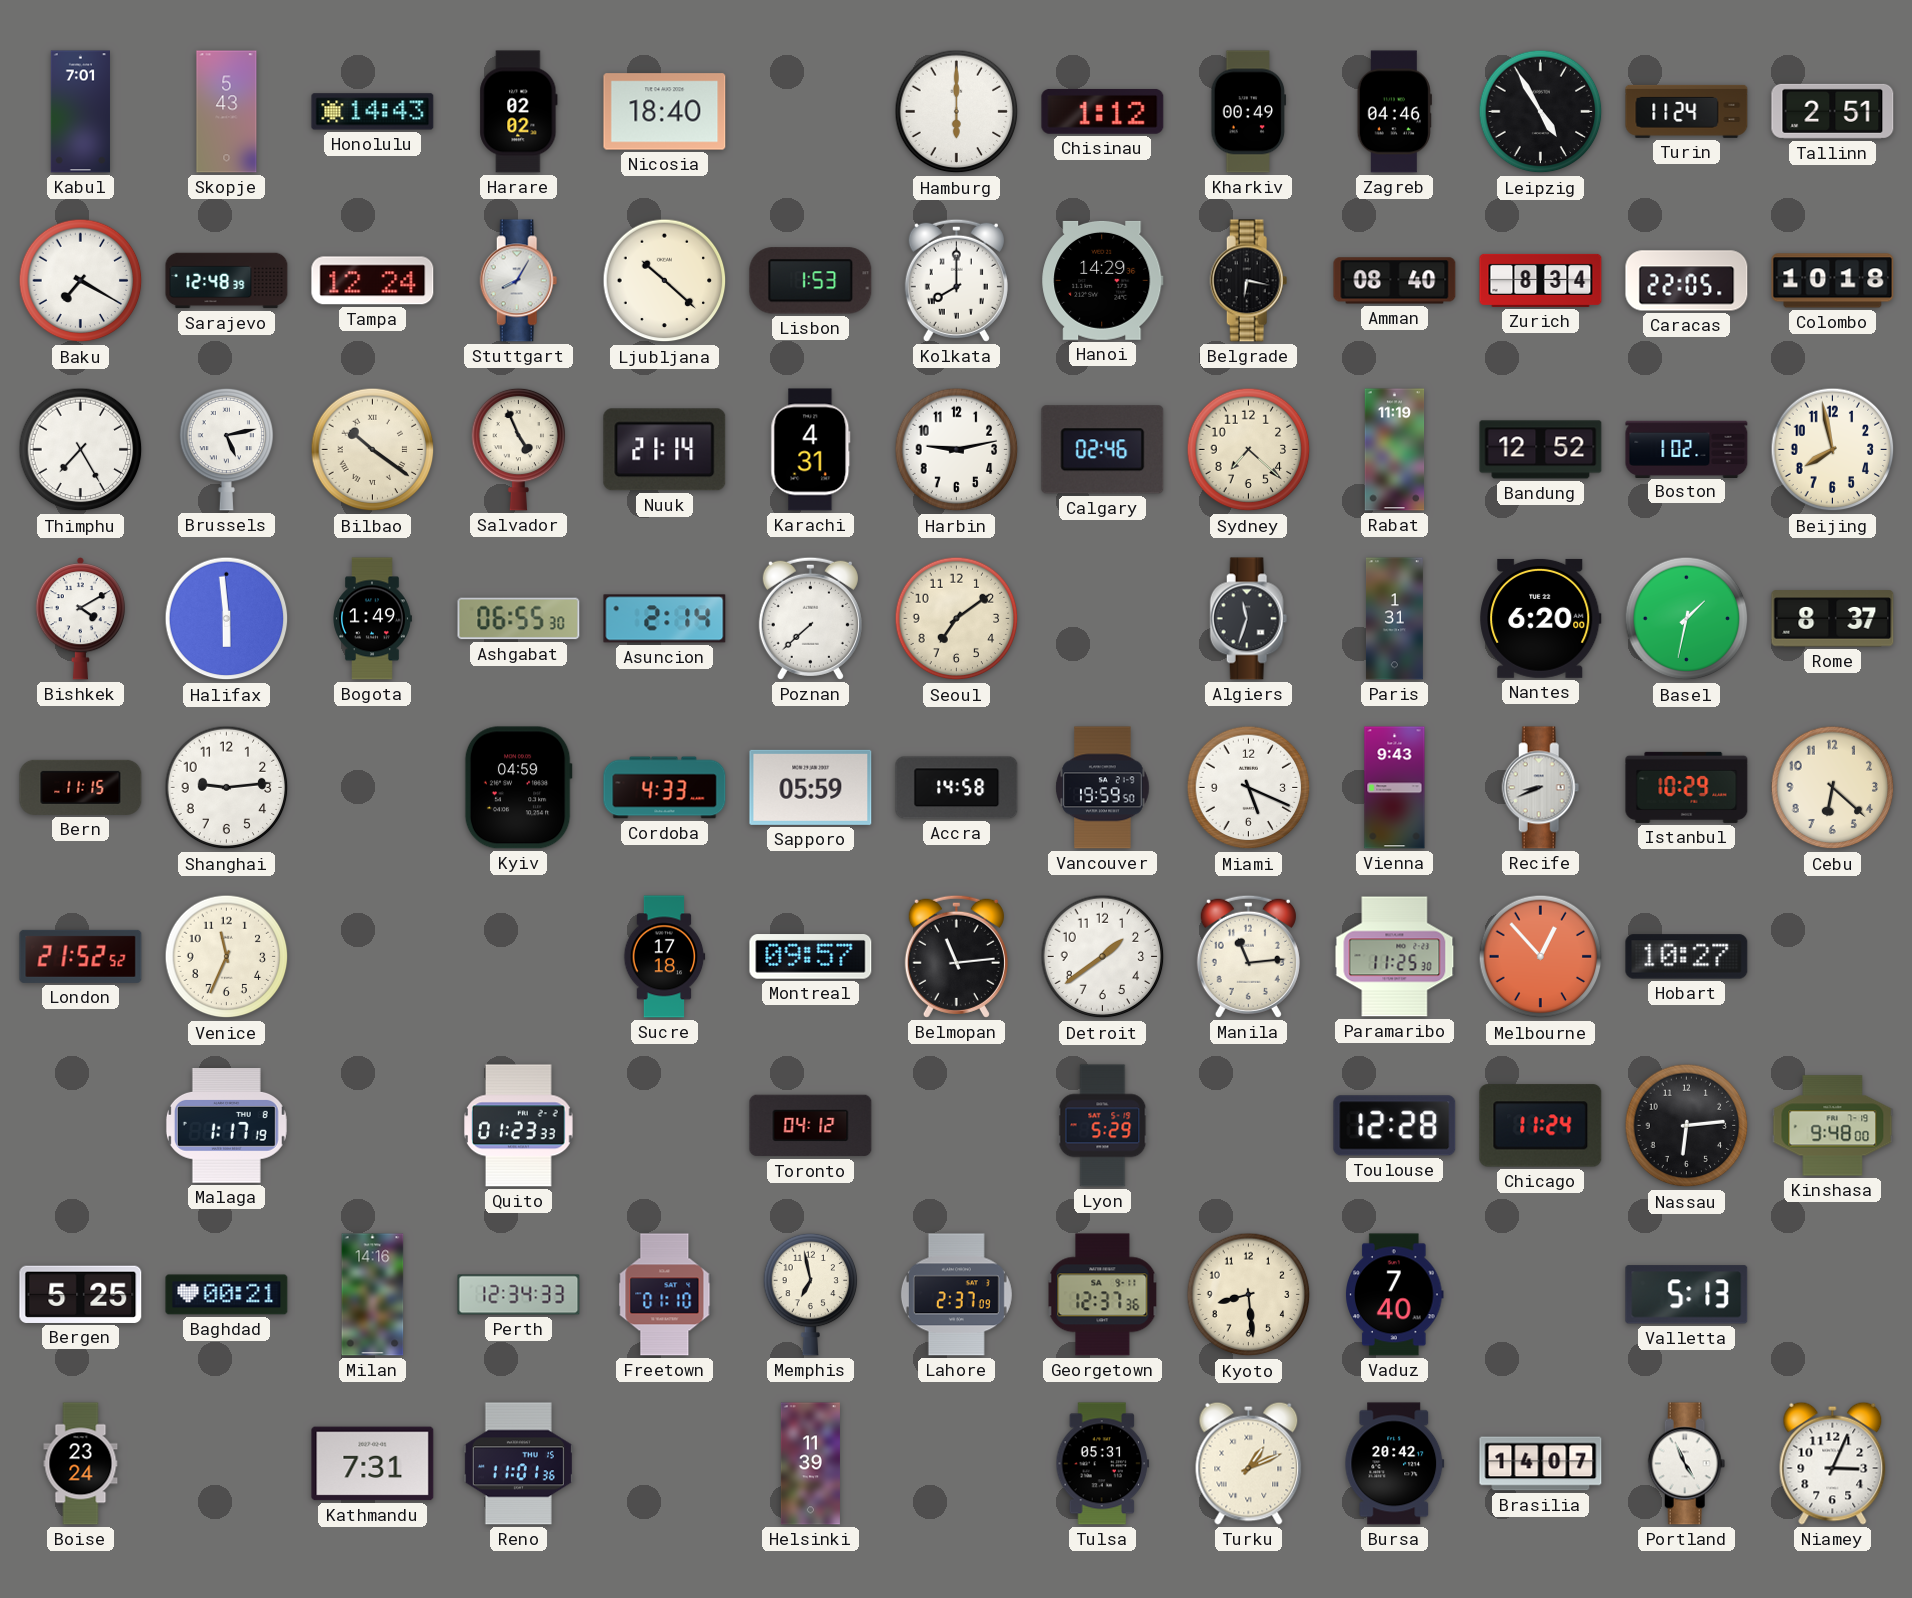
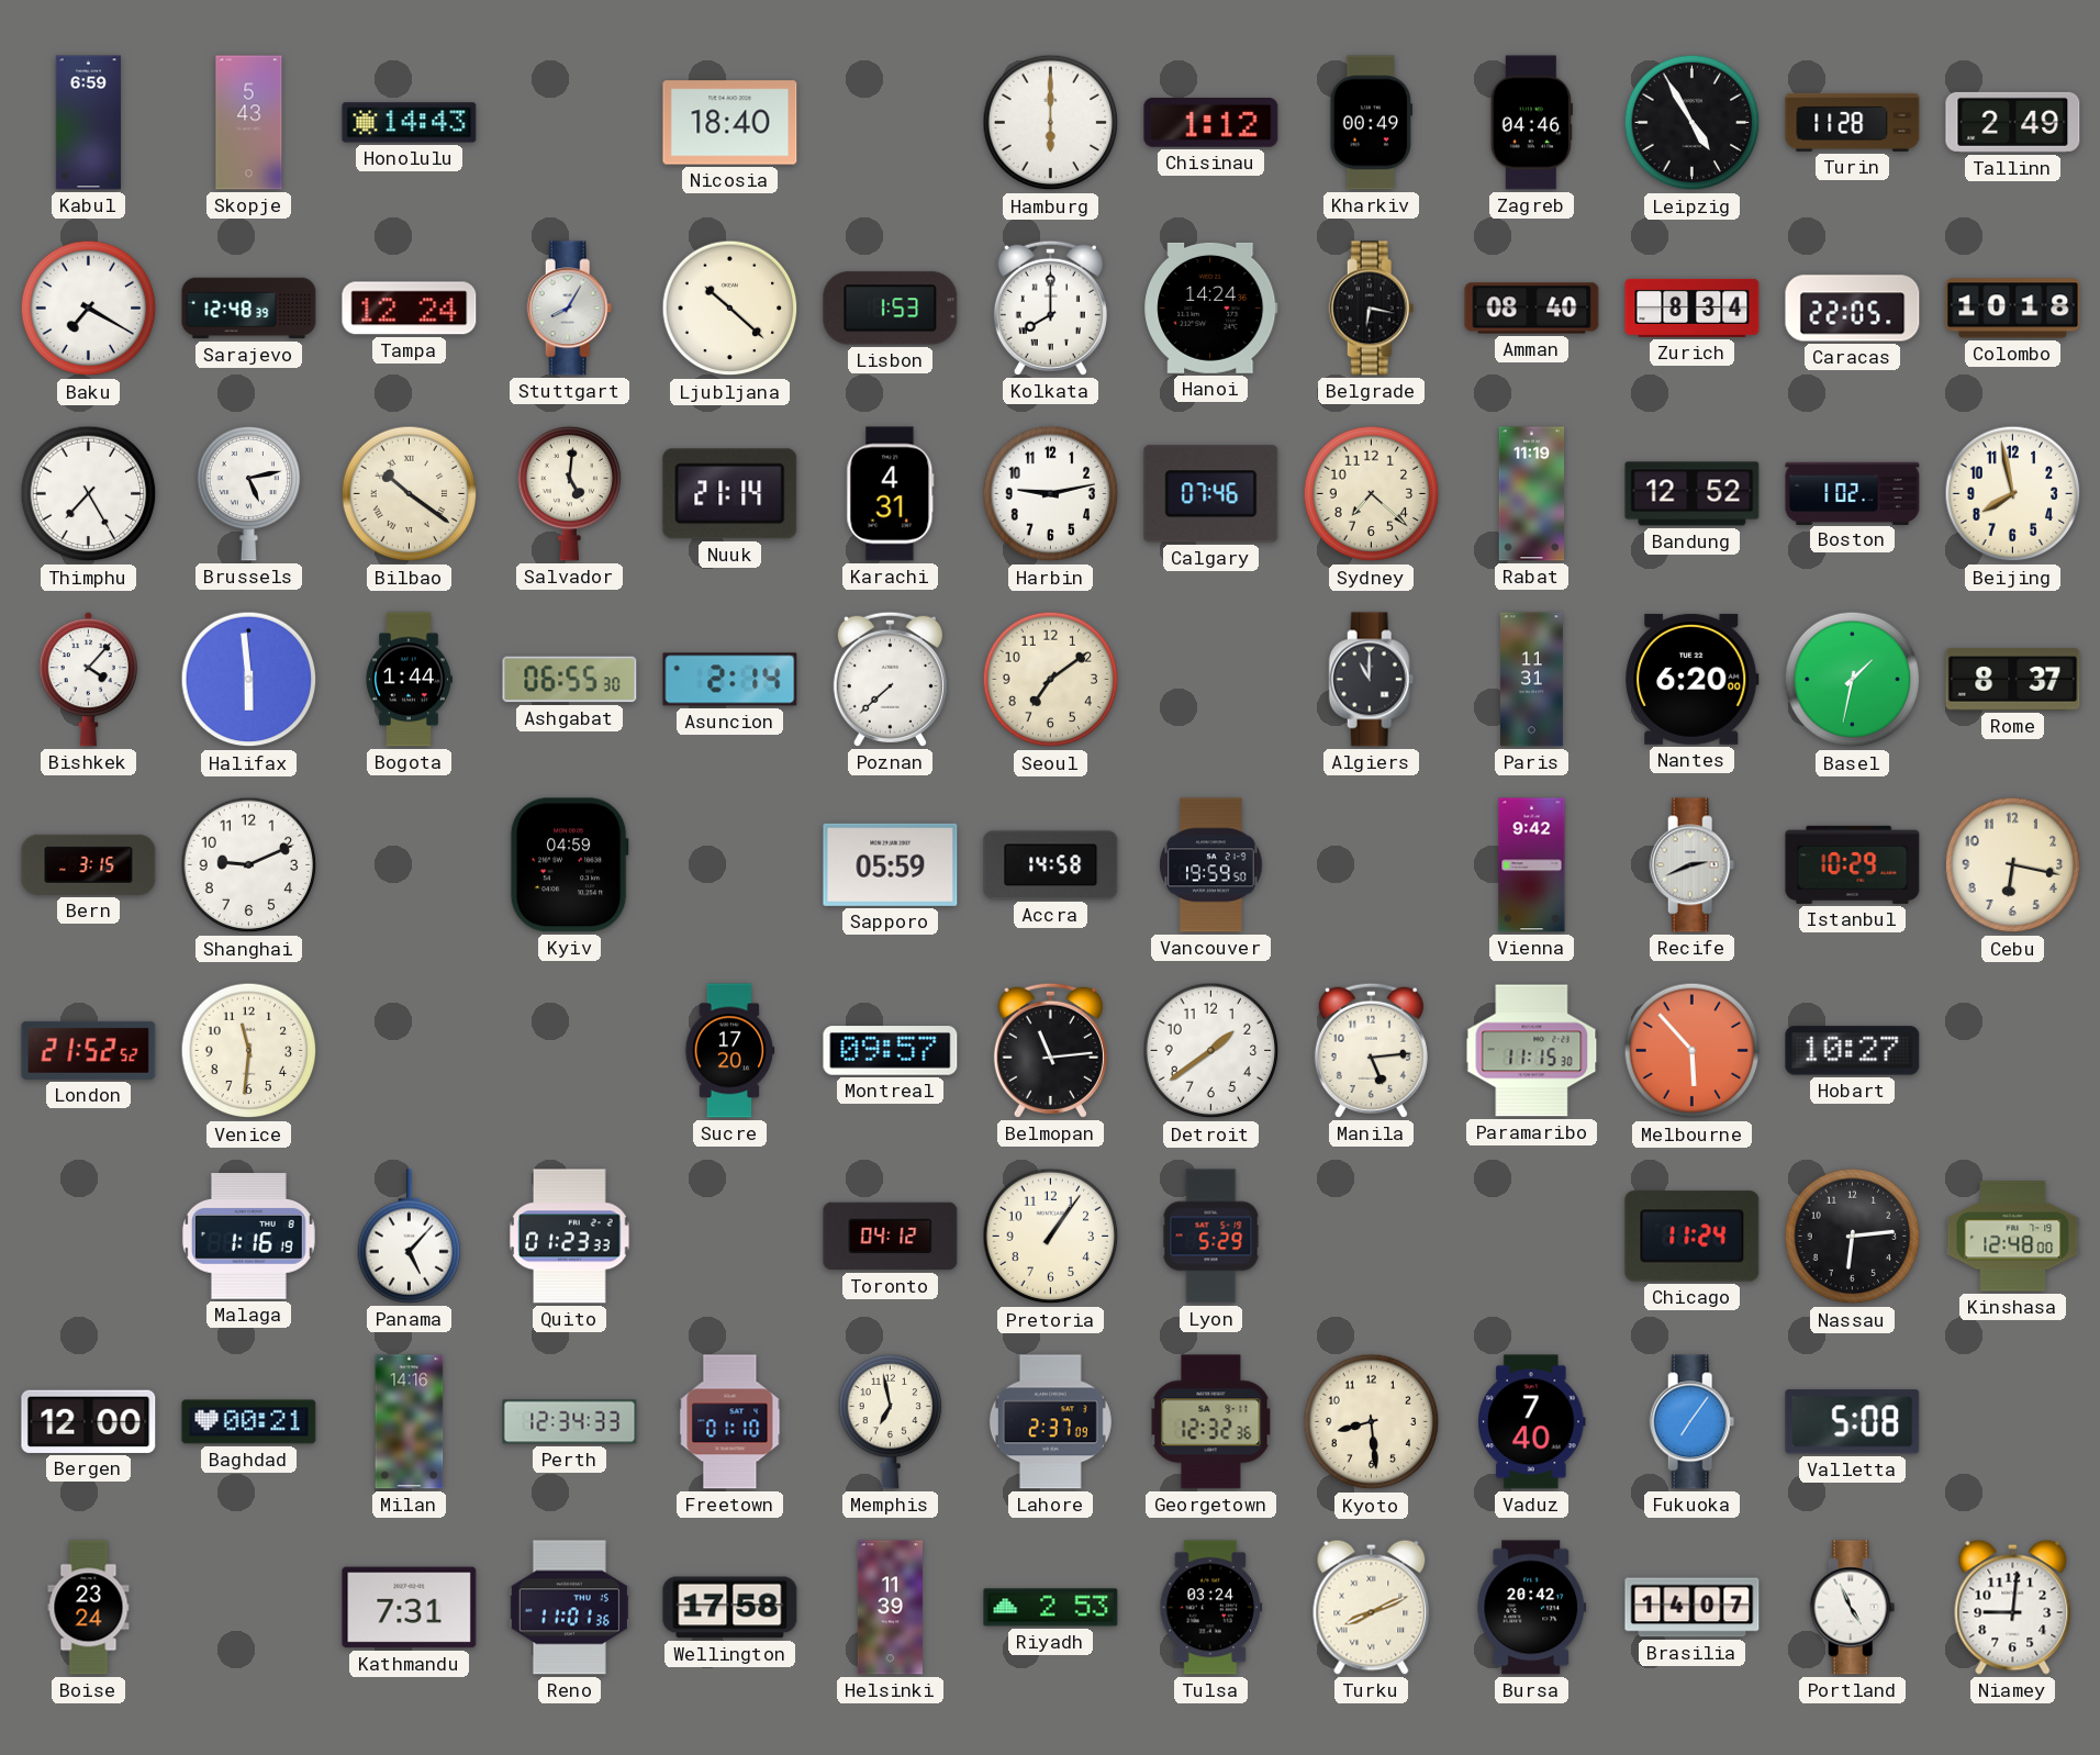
Kabul: 7:01 -> 6:59
Harare: 02:02 -> none
Turin: 11:24 -> 11:28
Tallinn: 2:51 -> 2:49
Hanoi: 14:29 -> 14:24
Salvador: 4:56 -> 5:01
Calgary: 02:46 -> 07:46
Bishkek: 4:10 -> 4:07
Bogota: 1:49 -> 1:44
Algiers: 11:33 -> 11:00
Paris: 1:31 -> 11:31
Bern: 11:15 -> 3:15
Shanghai: 9:14 -> 9:11
Cordoba: 4:33 -> none
Miami: 5:19 -> none
Vienna: 9:43 -> 9:42
Recife: 8:41 -> 2:41
Cebu: 6:22 -> 6:17
Venice: 11:34 -> 11:31
Sucre: 17:18 -> 17:20
Manila: 11:14 -> 5:14
Paramaribo: 11:25 -> 11:15
Melbourne: 12:53 -> 5:53
Malaga: 1:17 -> 1:16
Panama: none -> 5:07
Pretoria: none -> 1:06
Toulouse: 12:28 -> none
Kinshasa: 9:48 -> 12:48
Bergen: 5:25 -> 12:00
Georgetown: 12:37 -> 12:32
Fukuoka: none -> 7:06
Valletta: 5:13 -> 5:08
Wellington: none -> 17:58
Riyadh: none -> 2:53
Tulsa: 05:31 -> 03:24
Turku: 1:11 -> 8:11
Niamey: 3:04 -> 9:01
